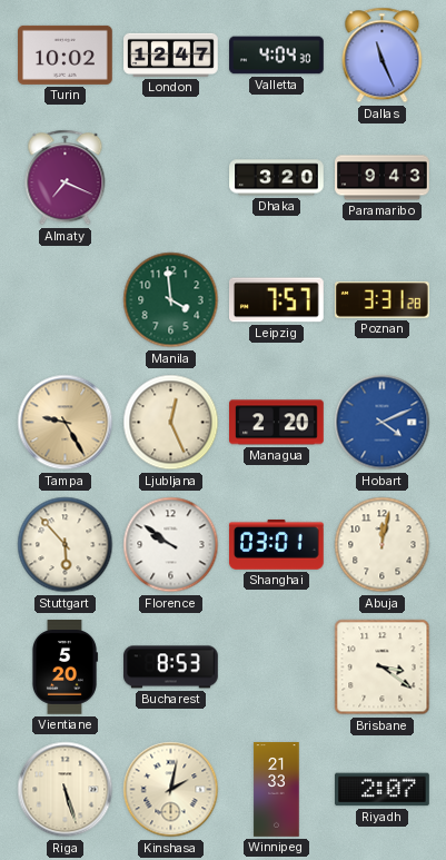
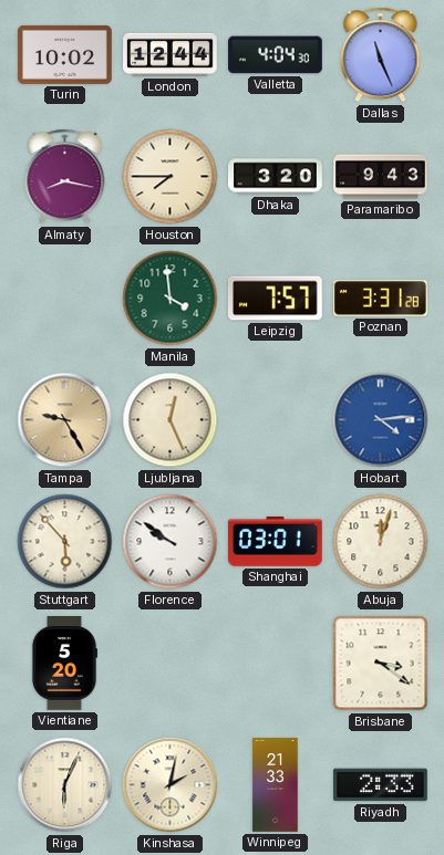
London: 12:47 -> 12:44
Almaty: 7:19 -> 8:17
Houston: none -> 7:45
Managua: 2:20 -> none
Hobart: 4:11 -> 4:14
Abuja: 12:02 -> 12:03
Bucharest: 8:53 -> none
Riga: 5:27 -> 6:04
Riyadh: 2:07 -> 2:33
